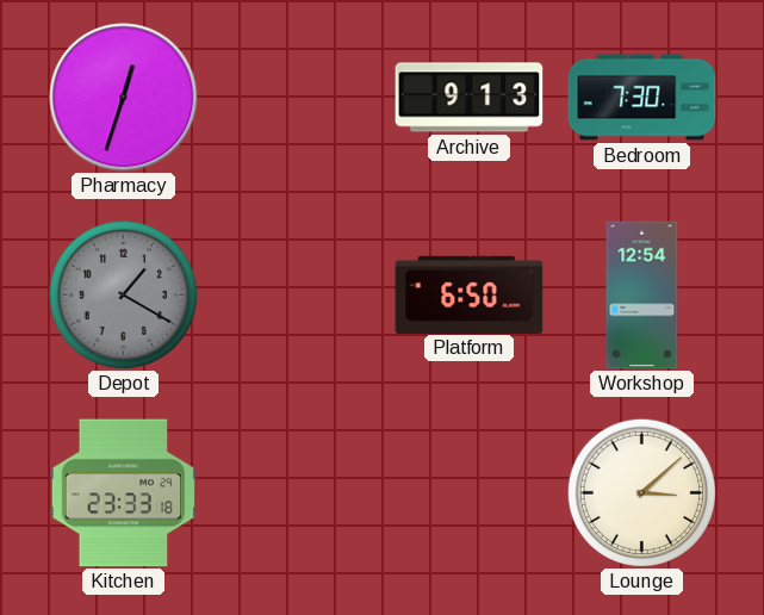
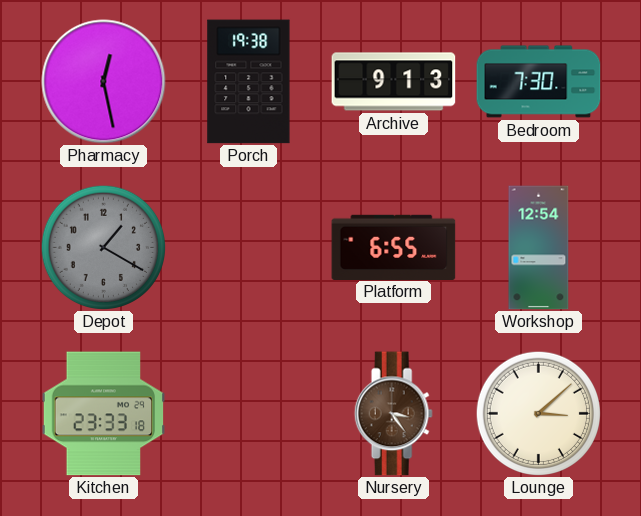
Pharmacy: 12:33 -> 12:28
Porch: none -> 19:38
Platform: 6:50 -> 6:55
Nursery: none -> 3:24
